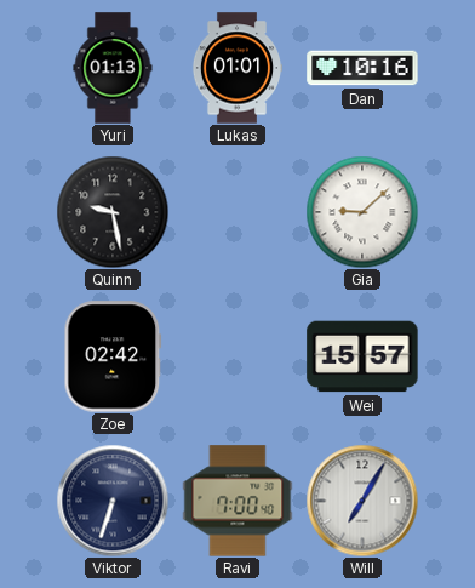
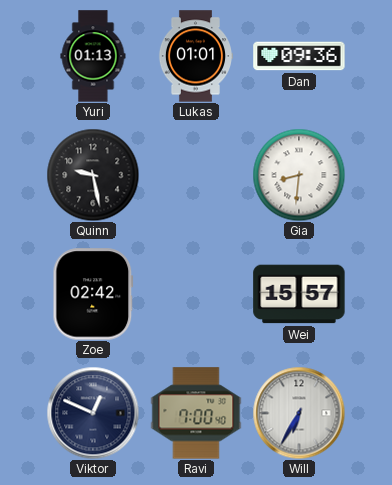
Dan: 10:16 -> 09:36
Gia: 9:08 -> 8:31
Viktor: 6:33 -> 12:49
Will: 7:05 -> 6:35
